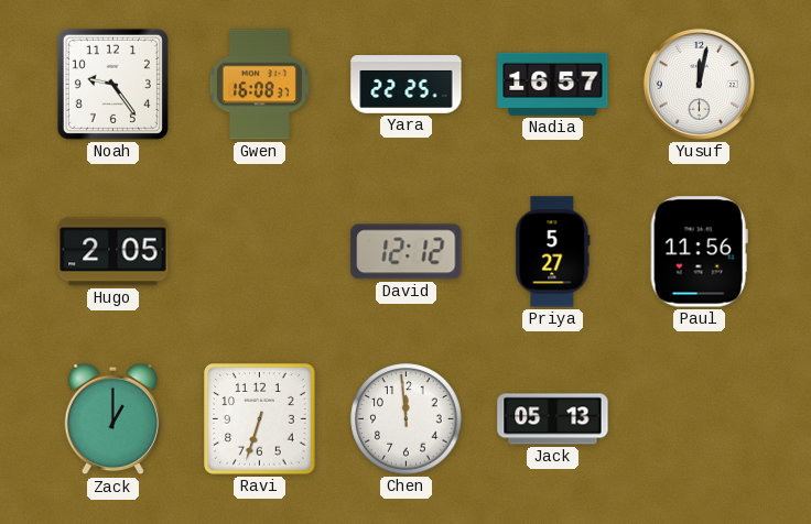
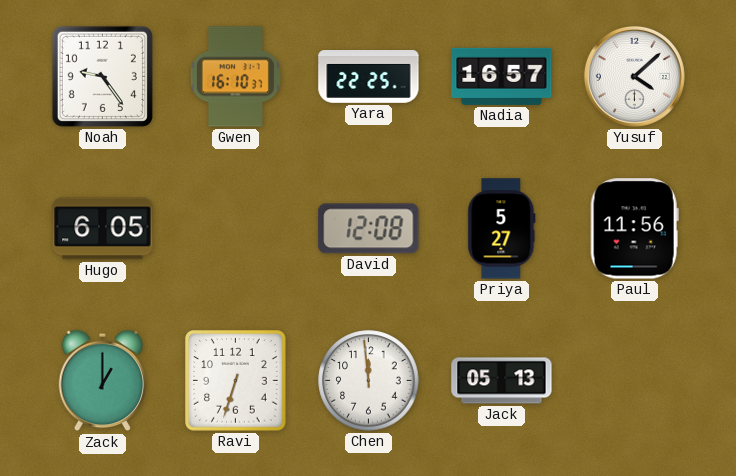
Gwen: 16:08 -> 16:10
Yusuf: 12:02 -> 4:08
Hugo: 2:05 -> 6:05
David: 12:12 -> 12:08
